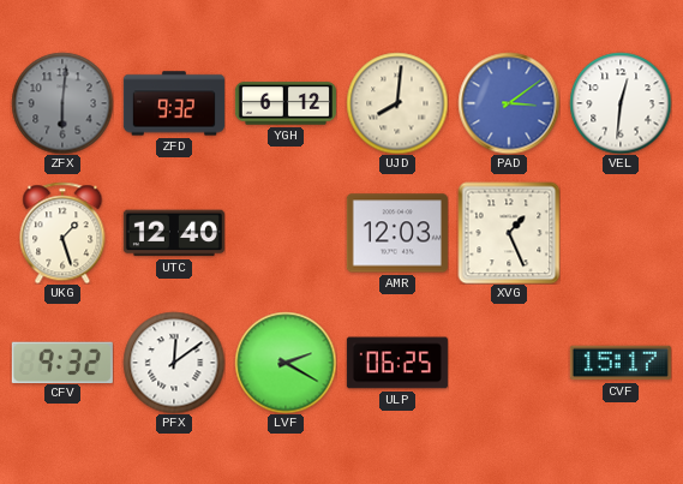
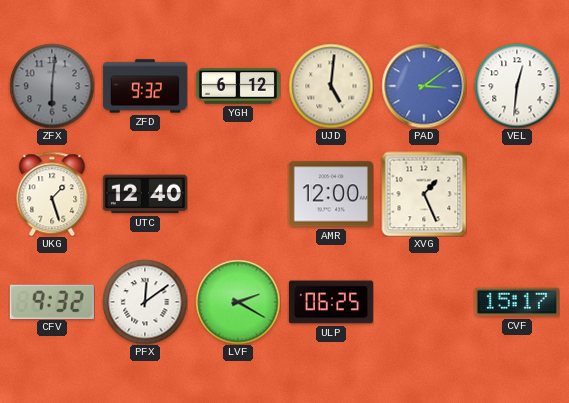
UJD: 8:01 -> 5:01
AMR: 12:03 -> 12:00
